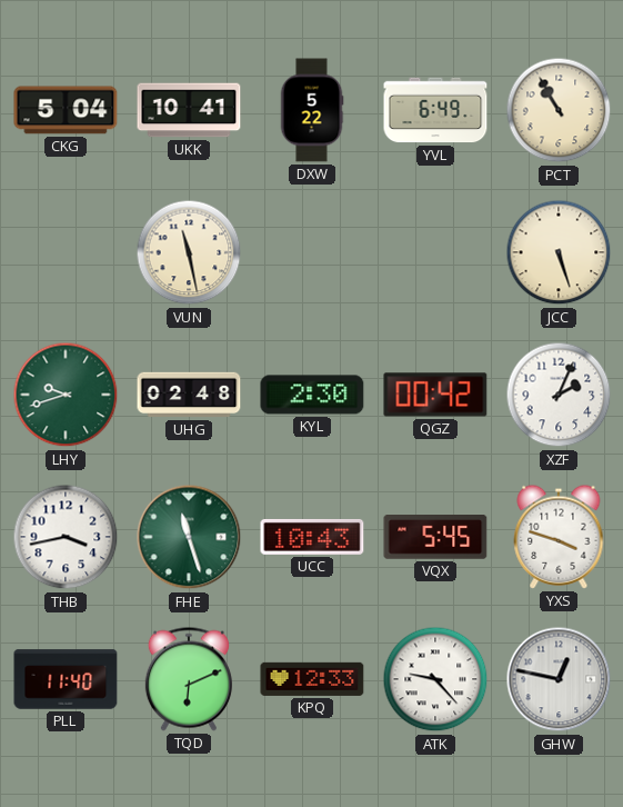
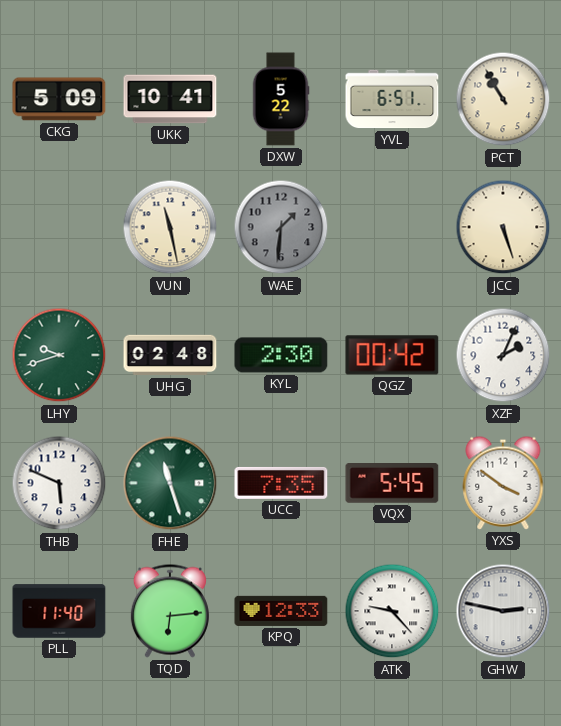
CKG: 5:04 -> 5:09
YVL: 6:49 -> 6:51
WAE: none -> 1:31
THB: 3:43 -> 5:49
UCC: 10:43 -> 7:35
YXS: 3:48 -> 3:51
TQD: 6:11 -> 6:14
GHW: 12:47 -> 2:47
